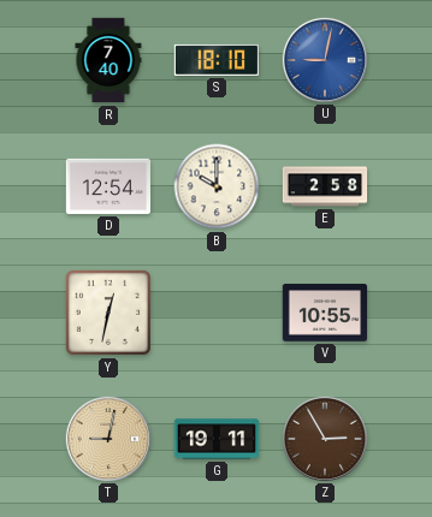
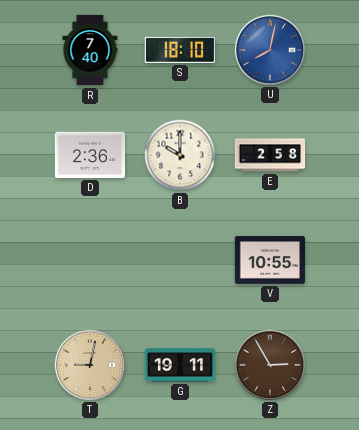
U: 9:02 -> 8:02
D: 12:54 -> 2:36
Y: 12:32 -> none
